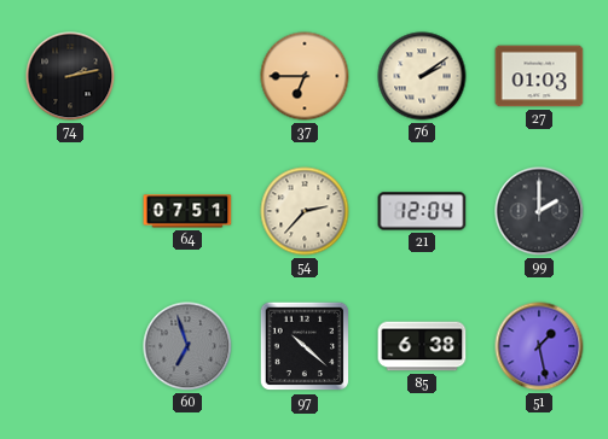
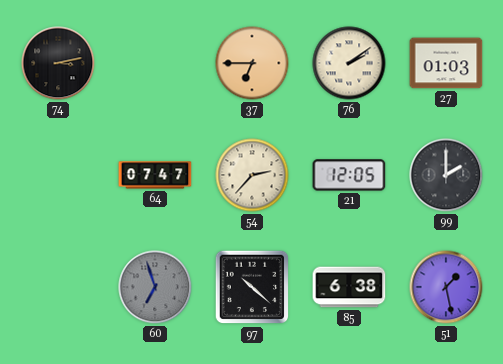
74: 2:13 -> 3:13
64: 07:51 -> 07:47
21: 12:04 -> 12:05
